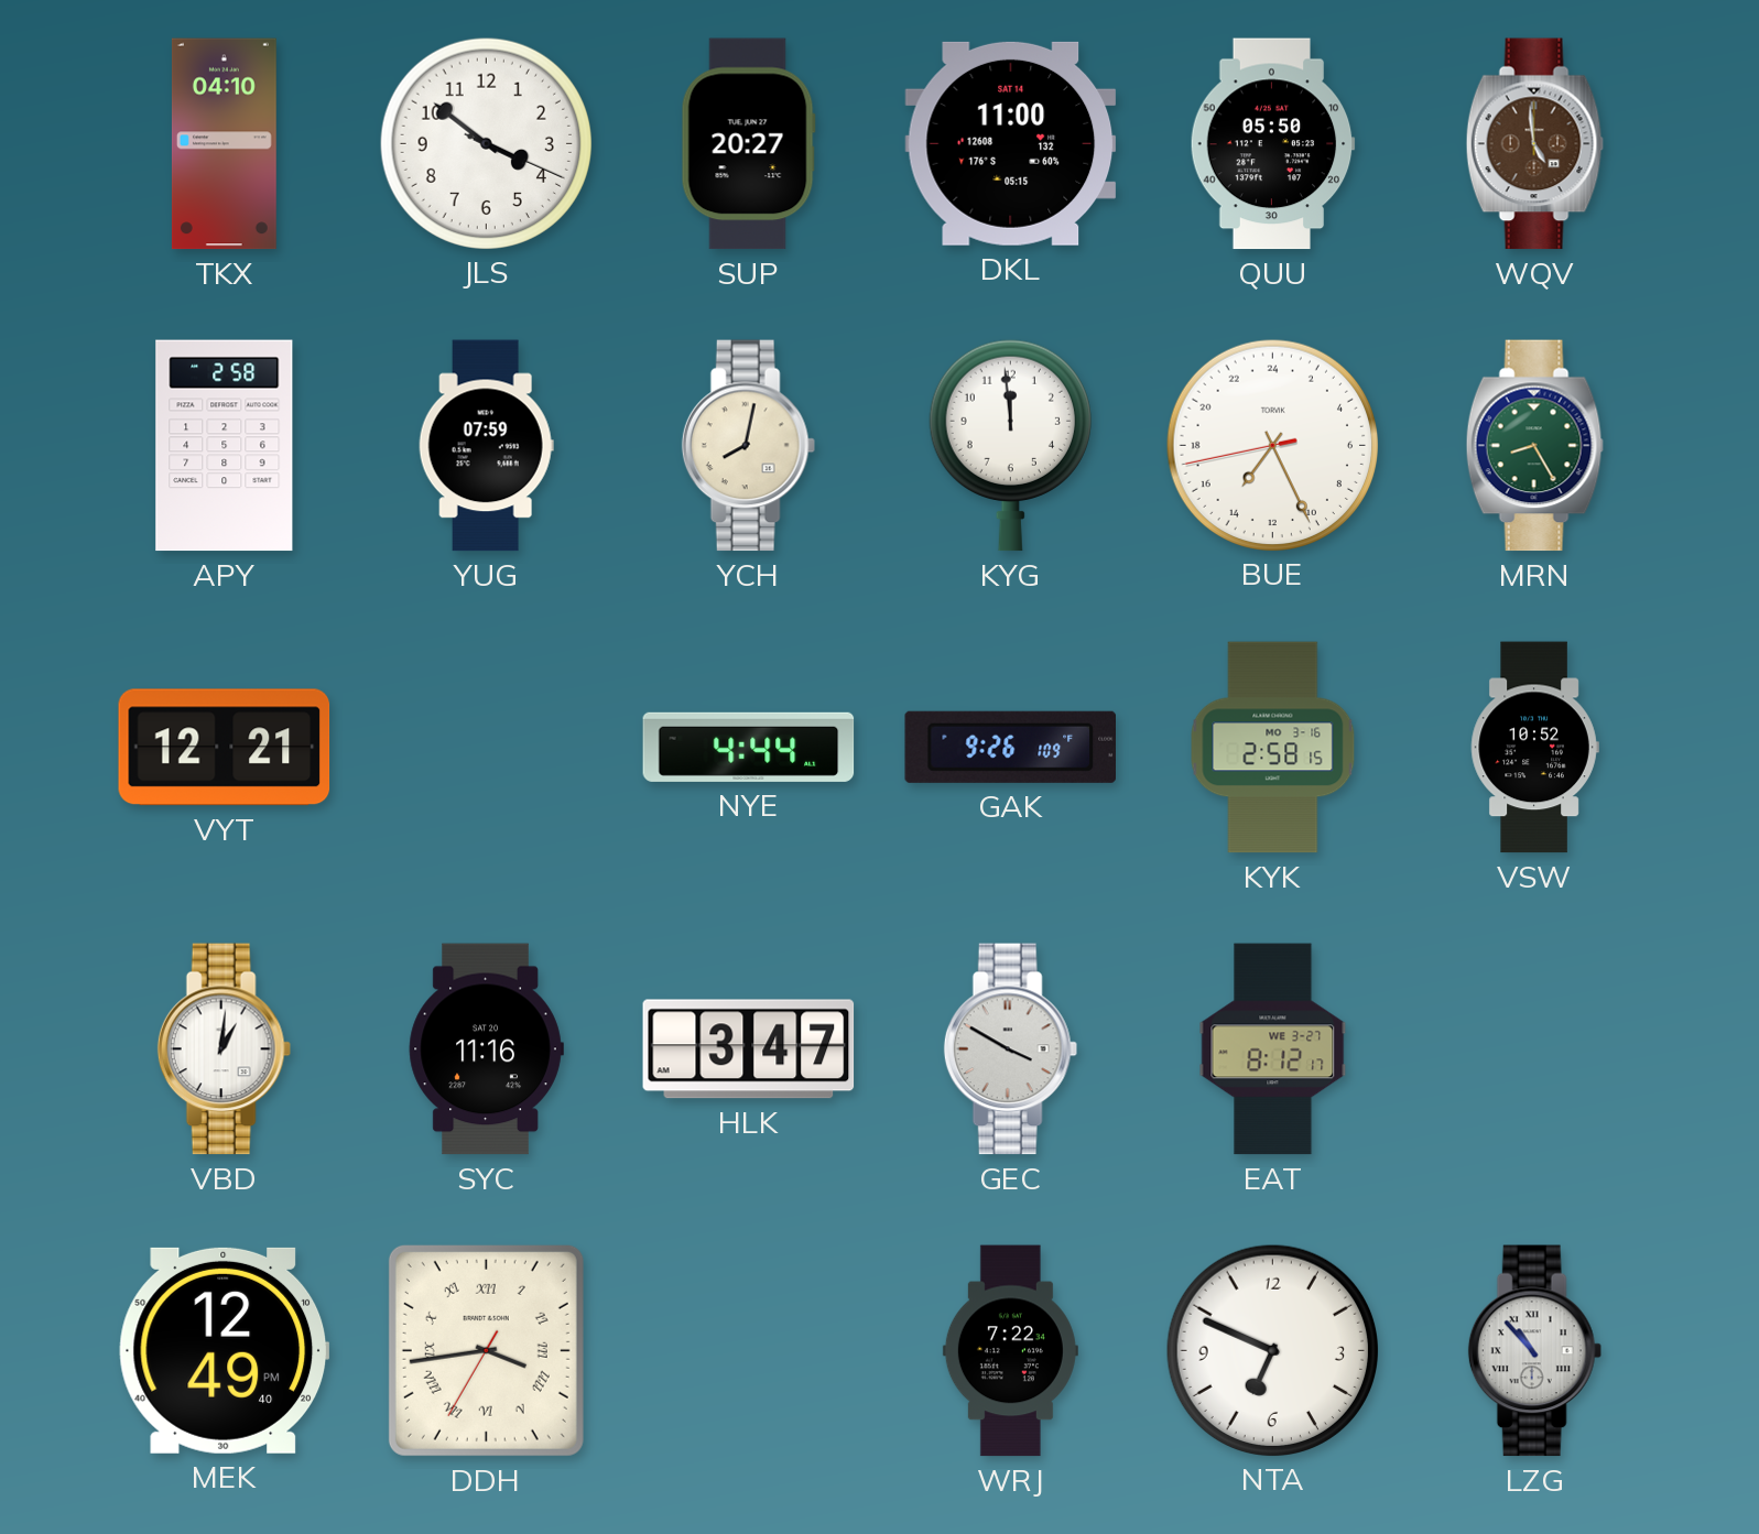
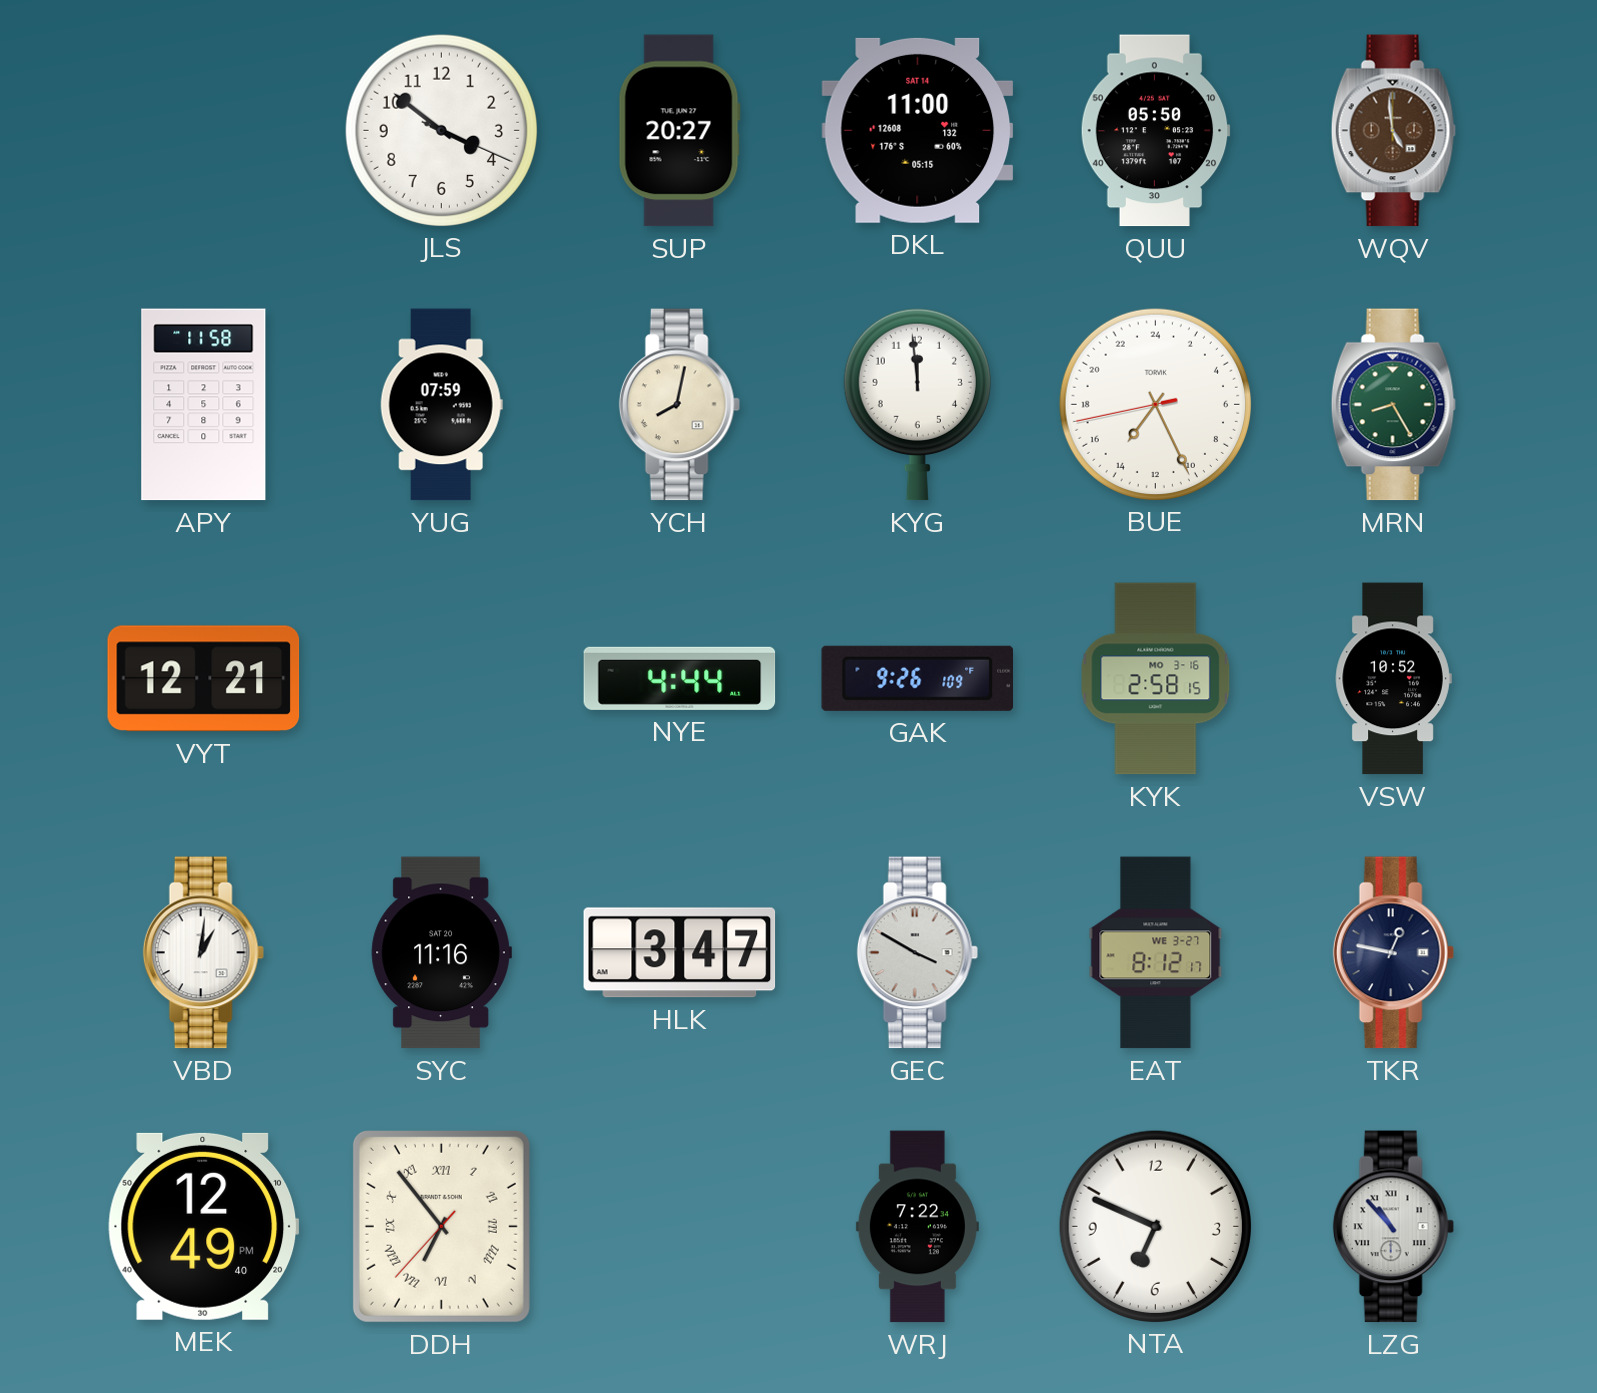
TKX: 04:10 -> none
APY: 2:58 -> 11:58
TKR: none -> 12:47
DDH: 3:43 -> 6:53
